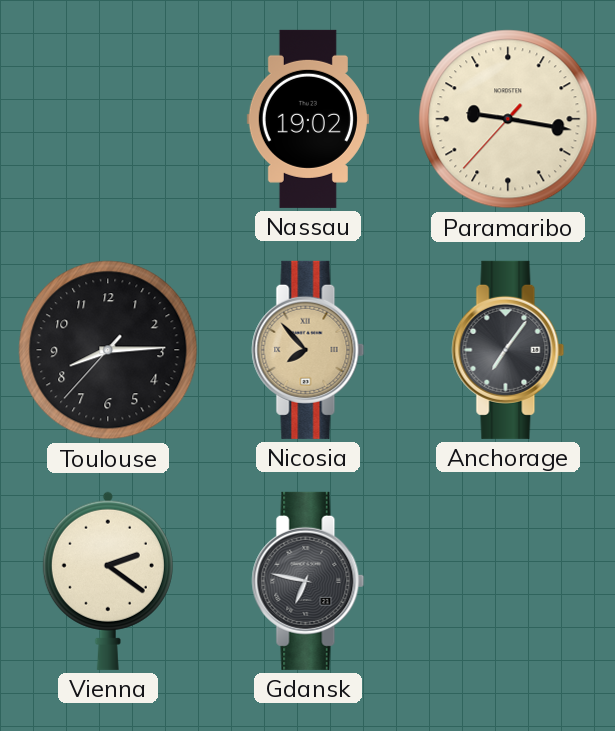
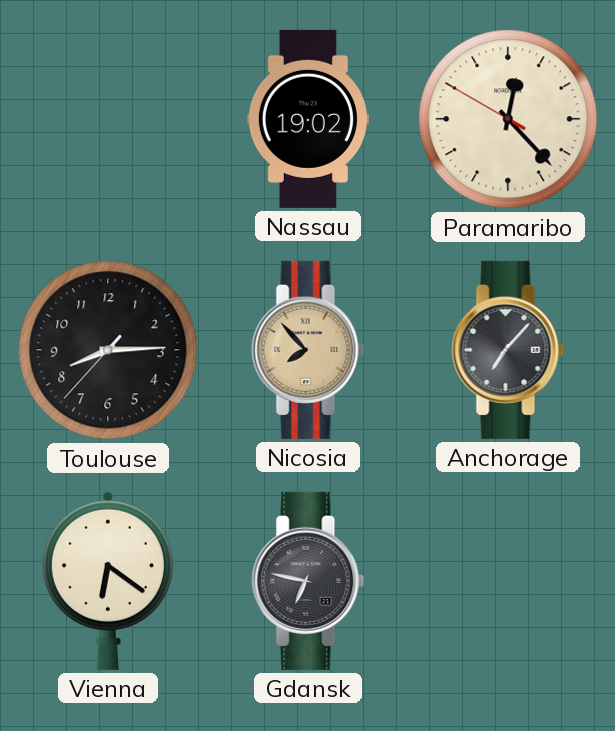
Paramaribo: 9:16 -> 12:22
Anchorage: 7:06 -> 7:07
Vienna: 2:21 -> 6:21
